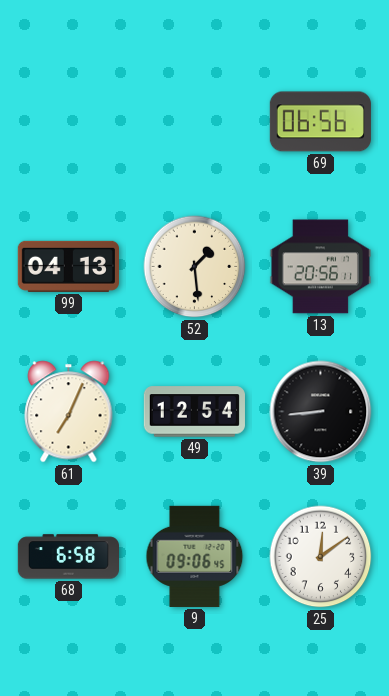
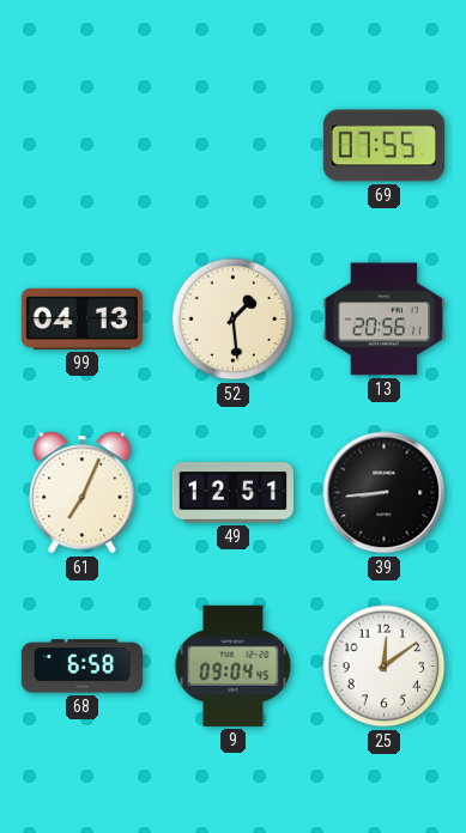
69: 06:56 -> 07:55
49: 12:54 -> 12:51
9: 09:06 -> 09:04
